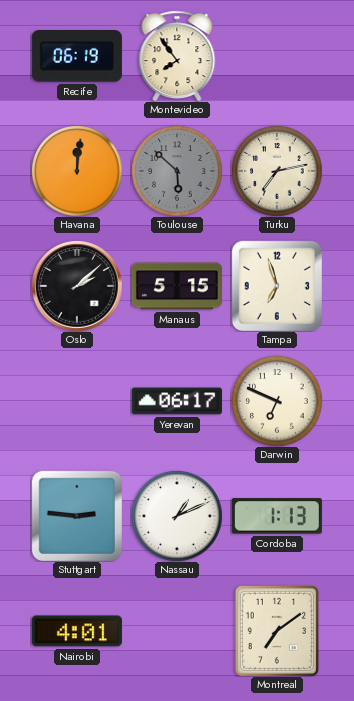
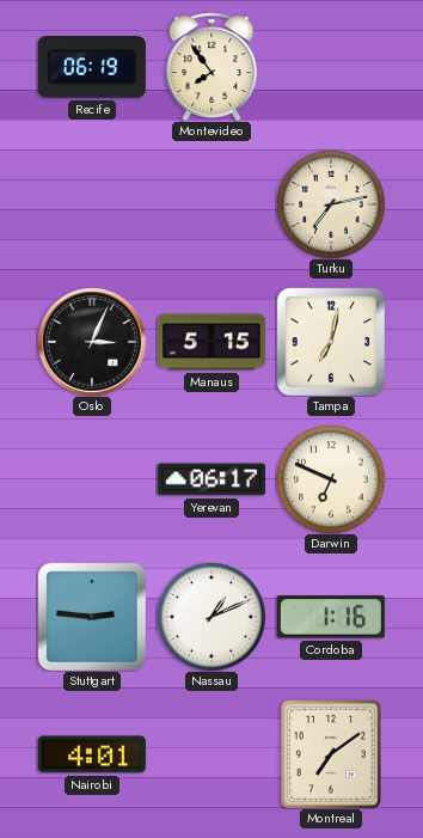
Havana: 12:01 -> none
Toulouse: 5:52 -> none
Oslo: 2:08 -> 3:04
Tampa: 6:57 -> 7:02
Cordoba: 1:13 -> 1:16
